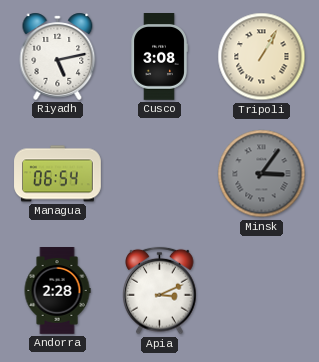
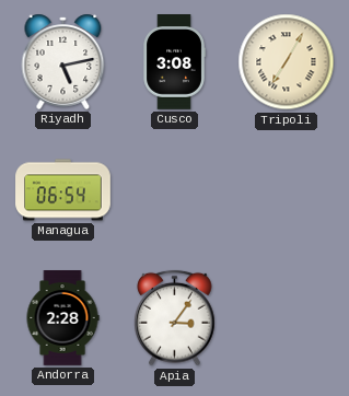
Tripoli: 1:05 -> 7:05
Minsk: 3:06 -> none
Apia: 3:11 -> 3:06
